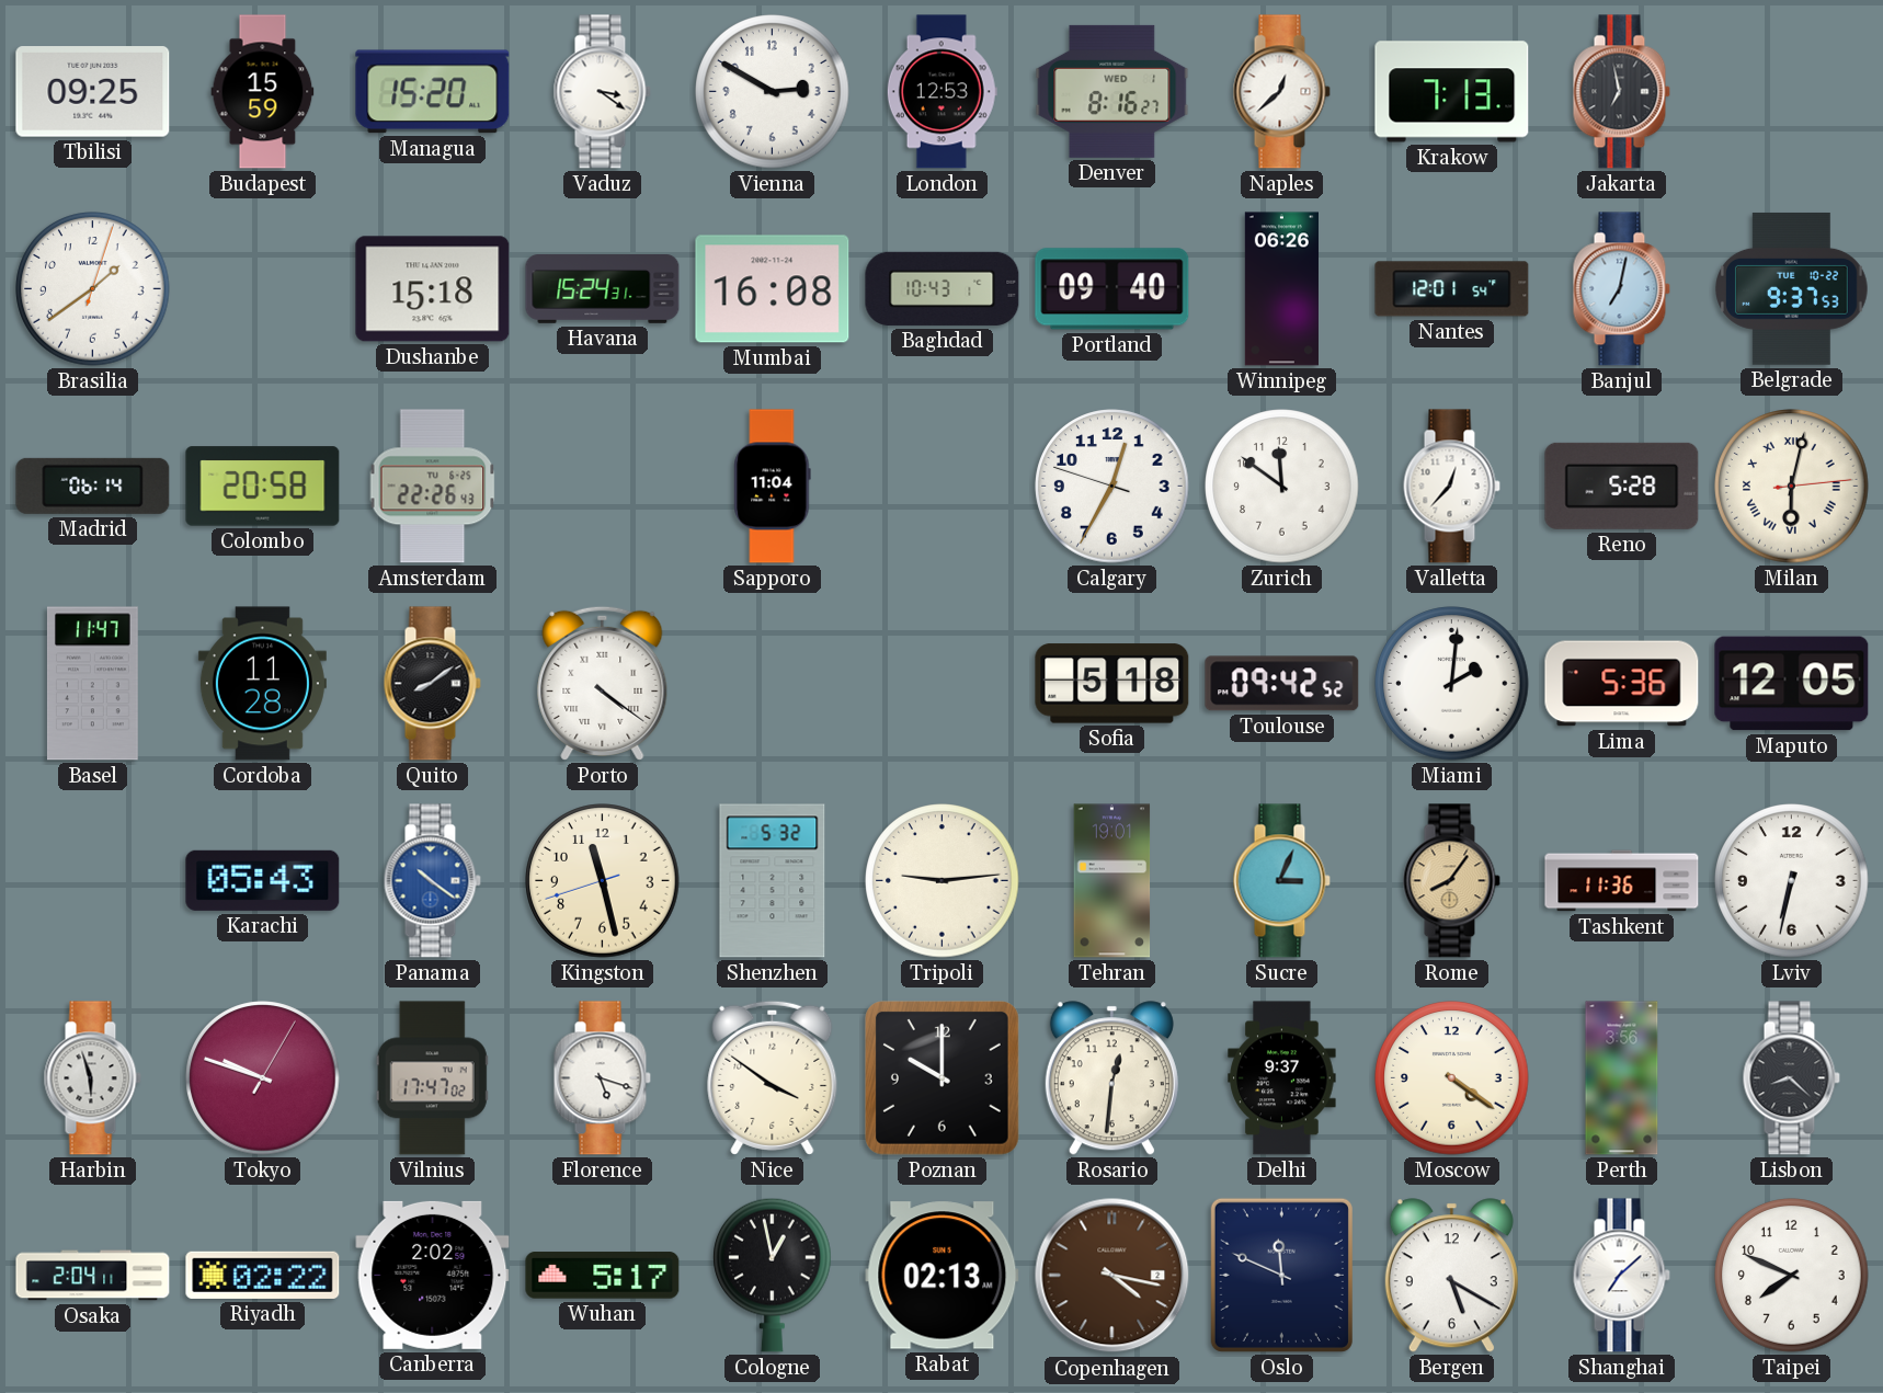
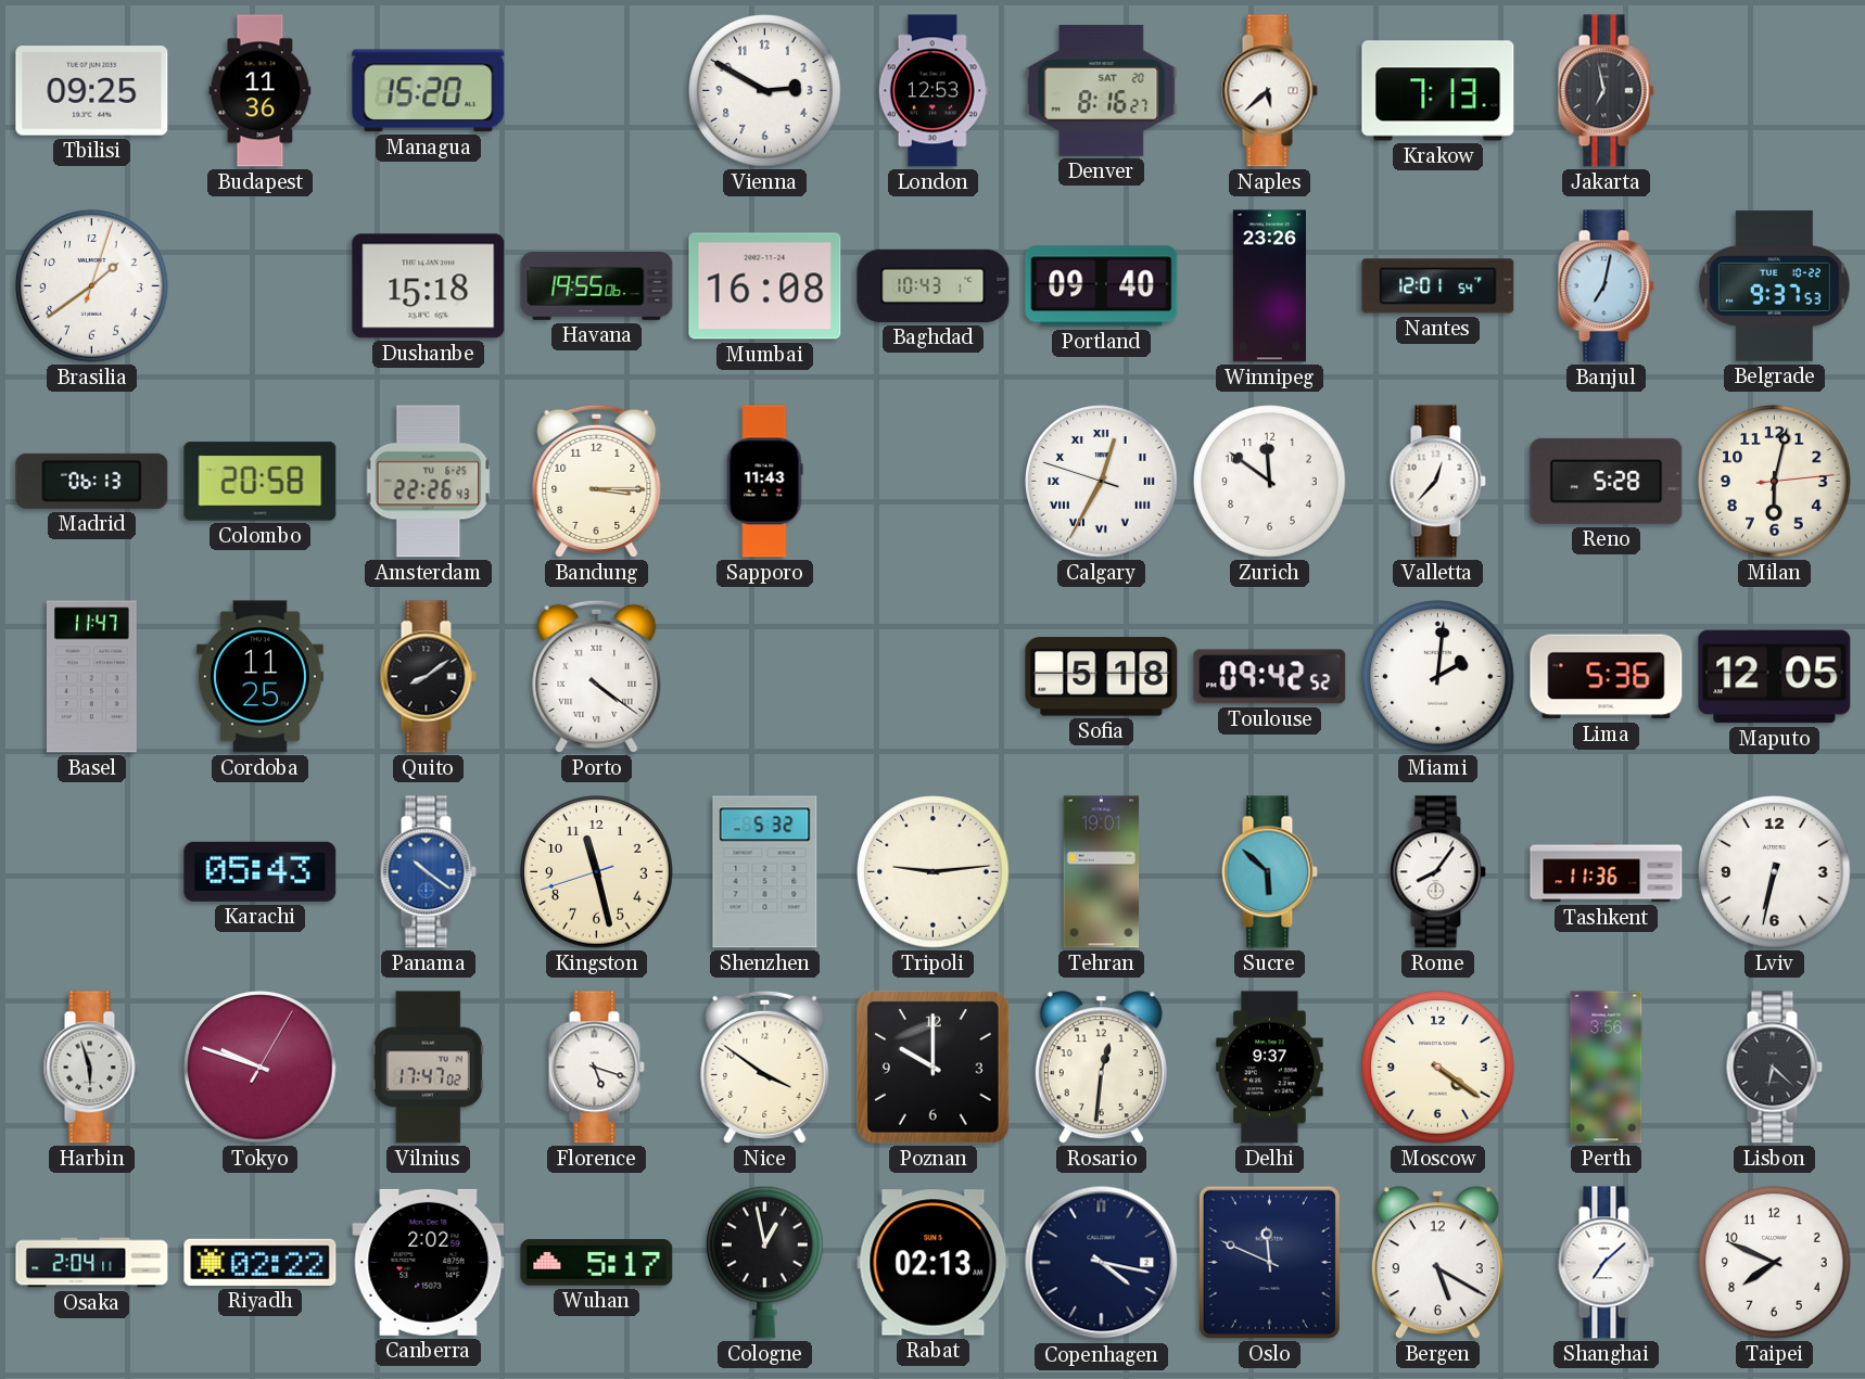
Budapest: 15:59 -> 11:36
Vaduz: 3:21 -> none
Denver date: WED 1 -> SAT 20
Naples: 12:38 -> 5:38
Havana: 15:24 -> 19:55
Winnipeg: 06:26 -> 23:26
Madrid: 06:14 -> 06:13
Bandung: none -> 3:15
Sapporo: 11:04 -> 11:43
Calgary numerals: Arabic -> Roman
Milan numerals: Roman -> Arabic
Cordoba: 11:28 -> 11:25
Sucre: 3:04 -> 5:52
Rome dial: champagne -> white
Lisbon: 8:22 -> 6:22
Copenhagen dial: brown -> navy
